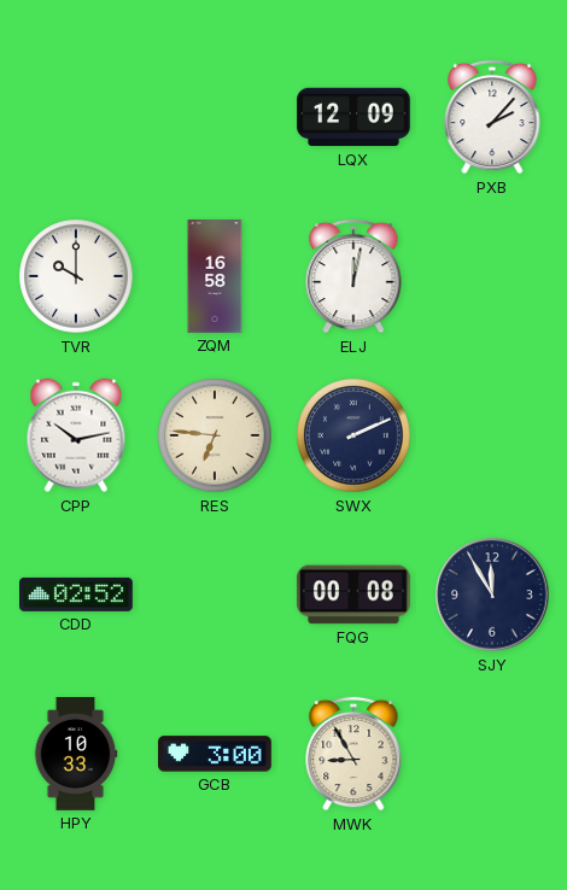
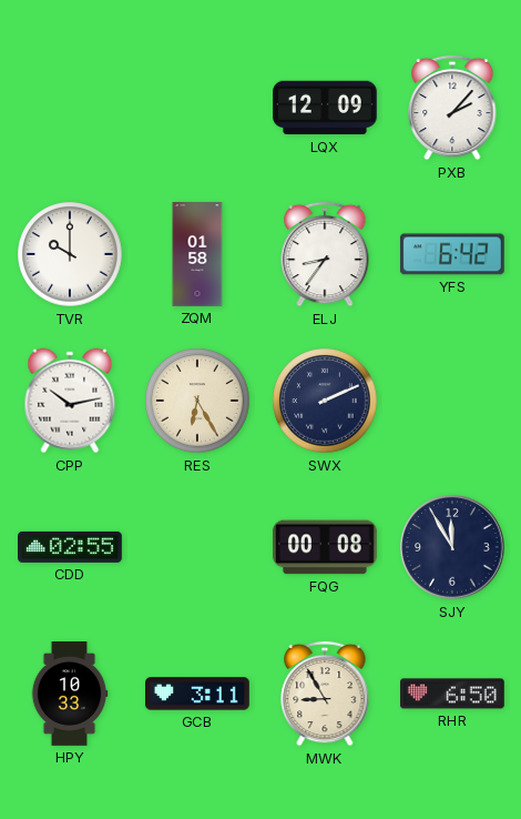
ZQM: 16:58 -> 01:58
ELJ: 12:02 -> 8:36
YFS: none -> 6:42
RES: 6:46 -> 6:25
CDD: 02:52 -> 02:55
GCB: 3:00 -> 3:11
RHR: none -> 6:50
